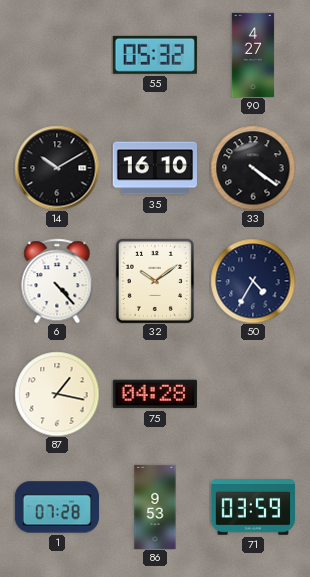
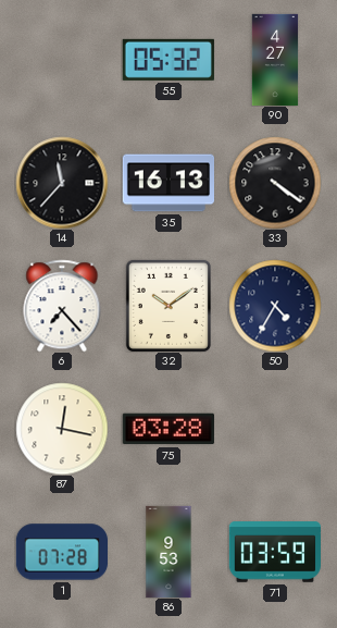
14: 10:10 -> 11:37
35: 16:10 -> 16:13
6: 4:23 -> 7:23
87: 1:17 -> 12:17
75: 04:28 -> 03:28
